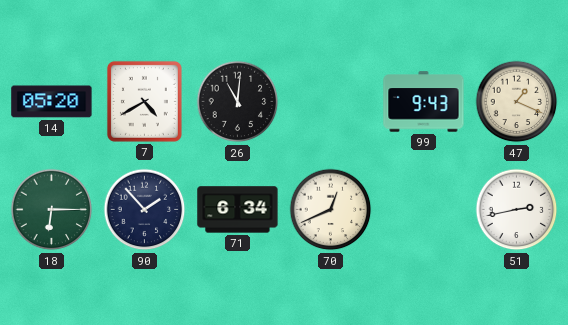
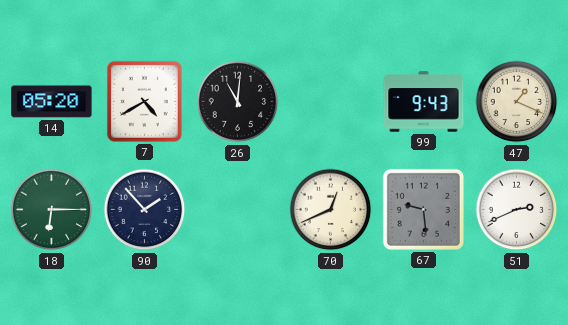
71: 6:34 -> none
67: none -> 9:29
51: 2:43 -> 2:41
